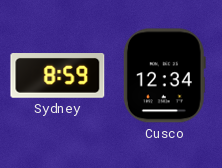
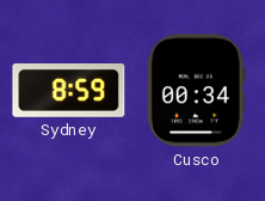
Cusco: 12:34 -> 00:34
